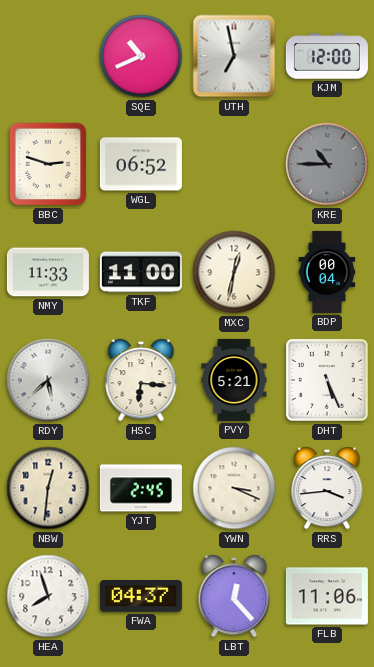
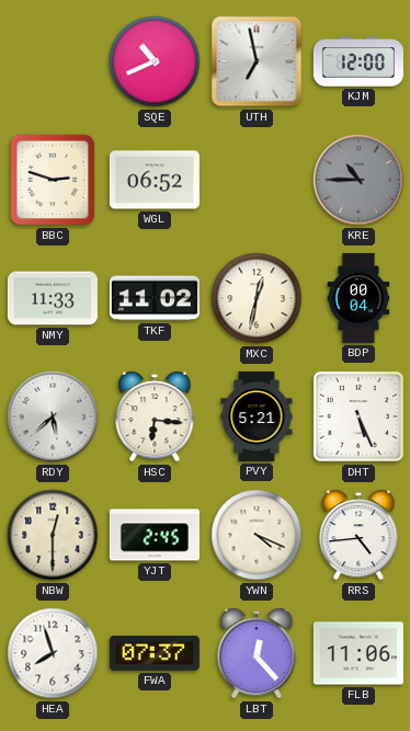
TKF: 11:00 -> 11:02
NBW: 12:31 -> 12:30
YWN: 3:19 -> 4:19
RRS: 3:44 -> 4:44
FWA: 04:37 -> 07:37
